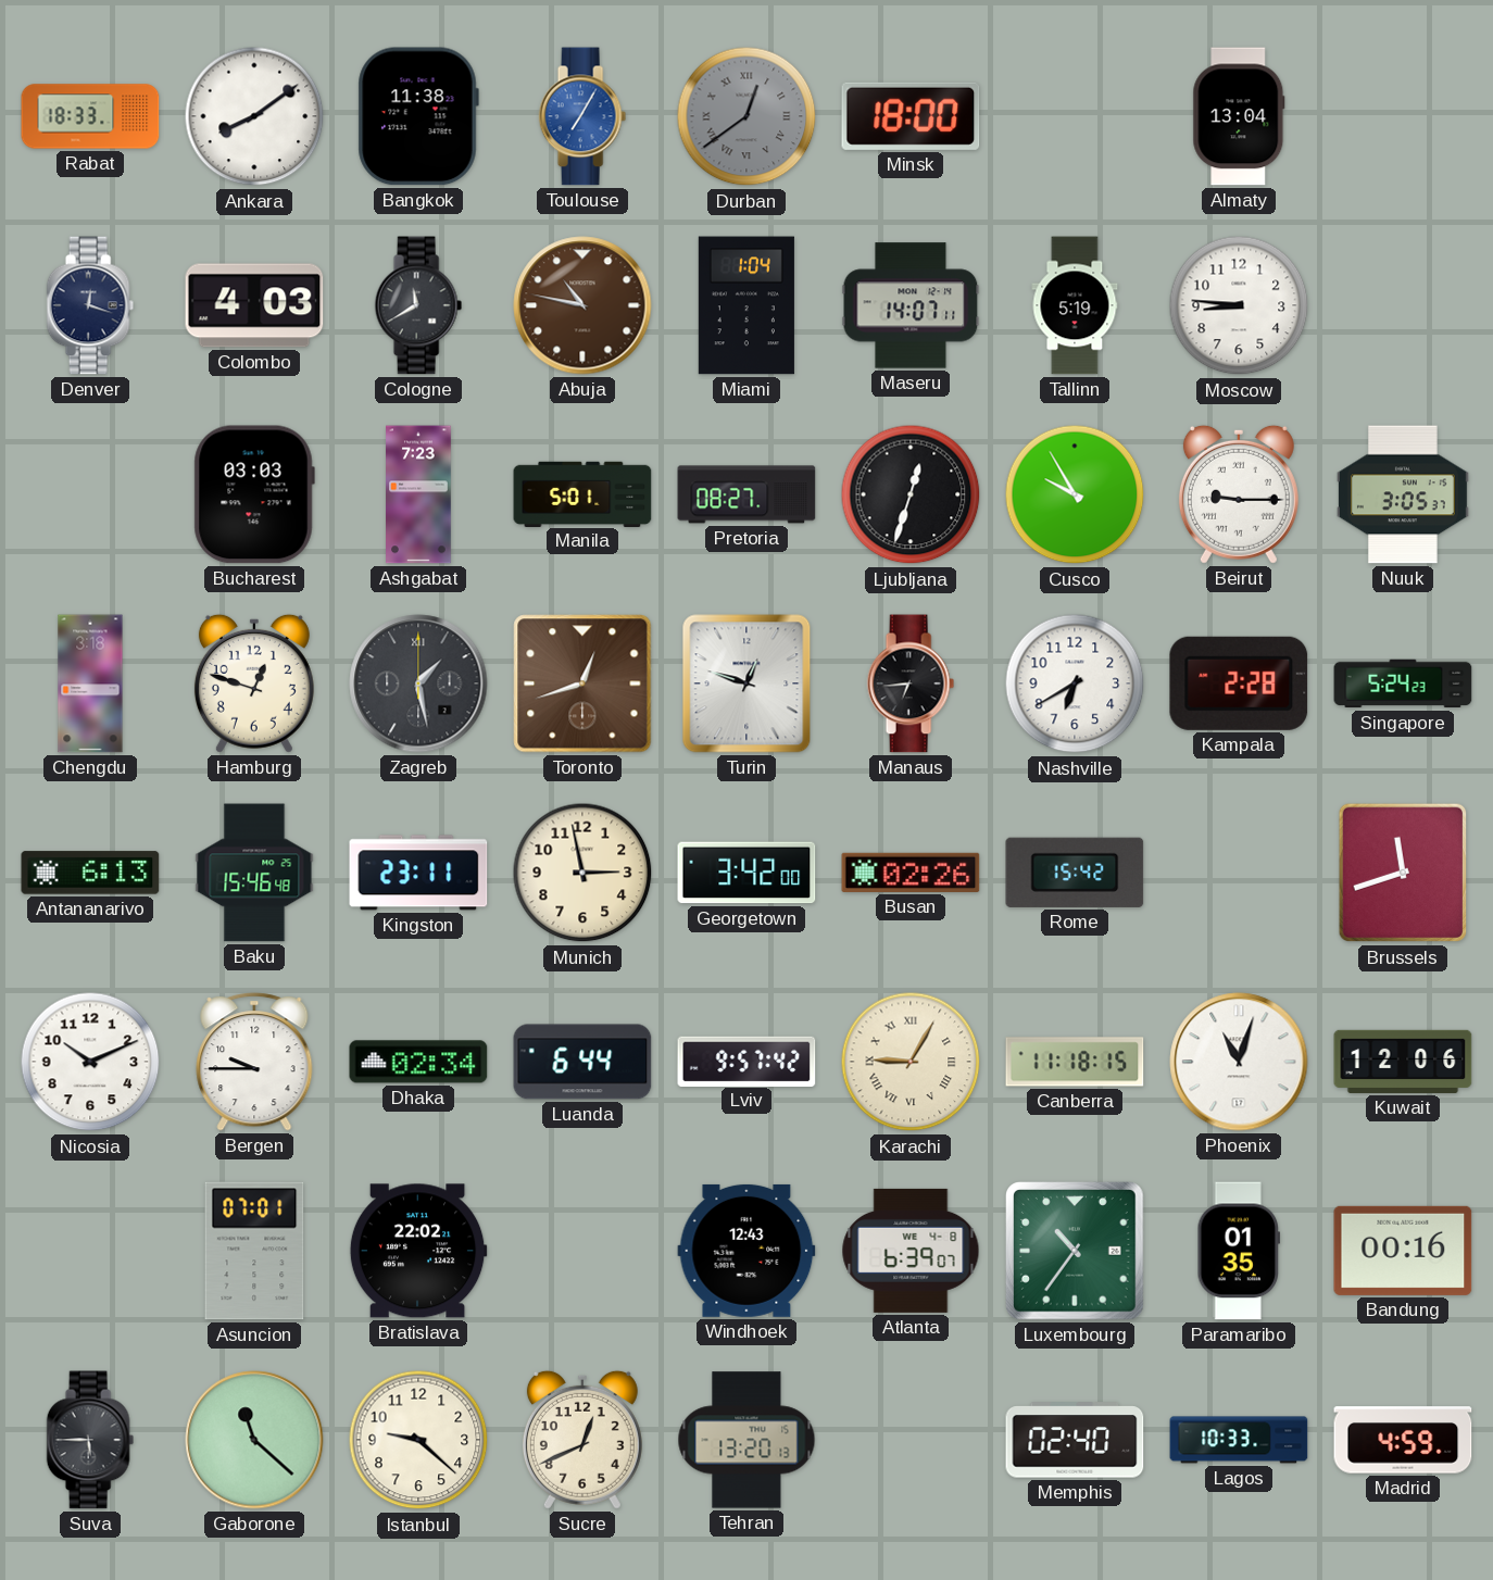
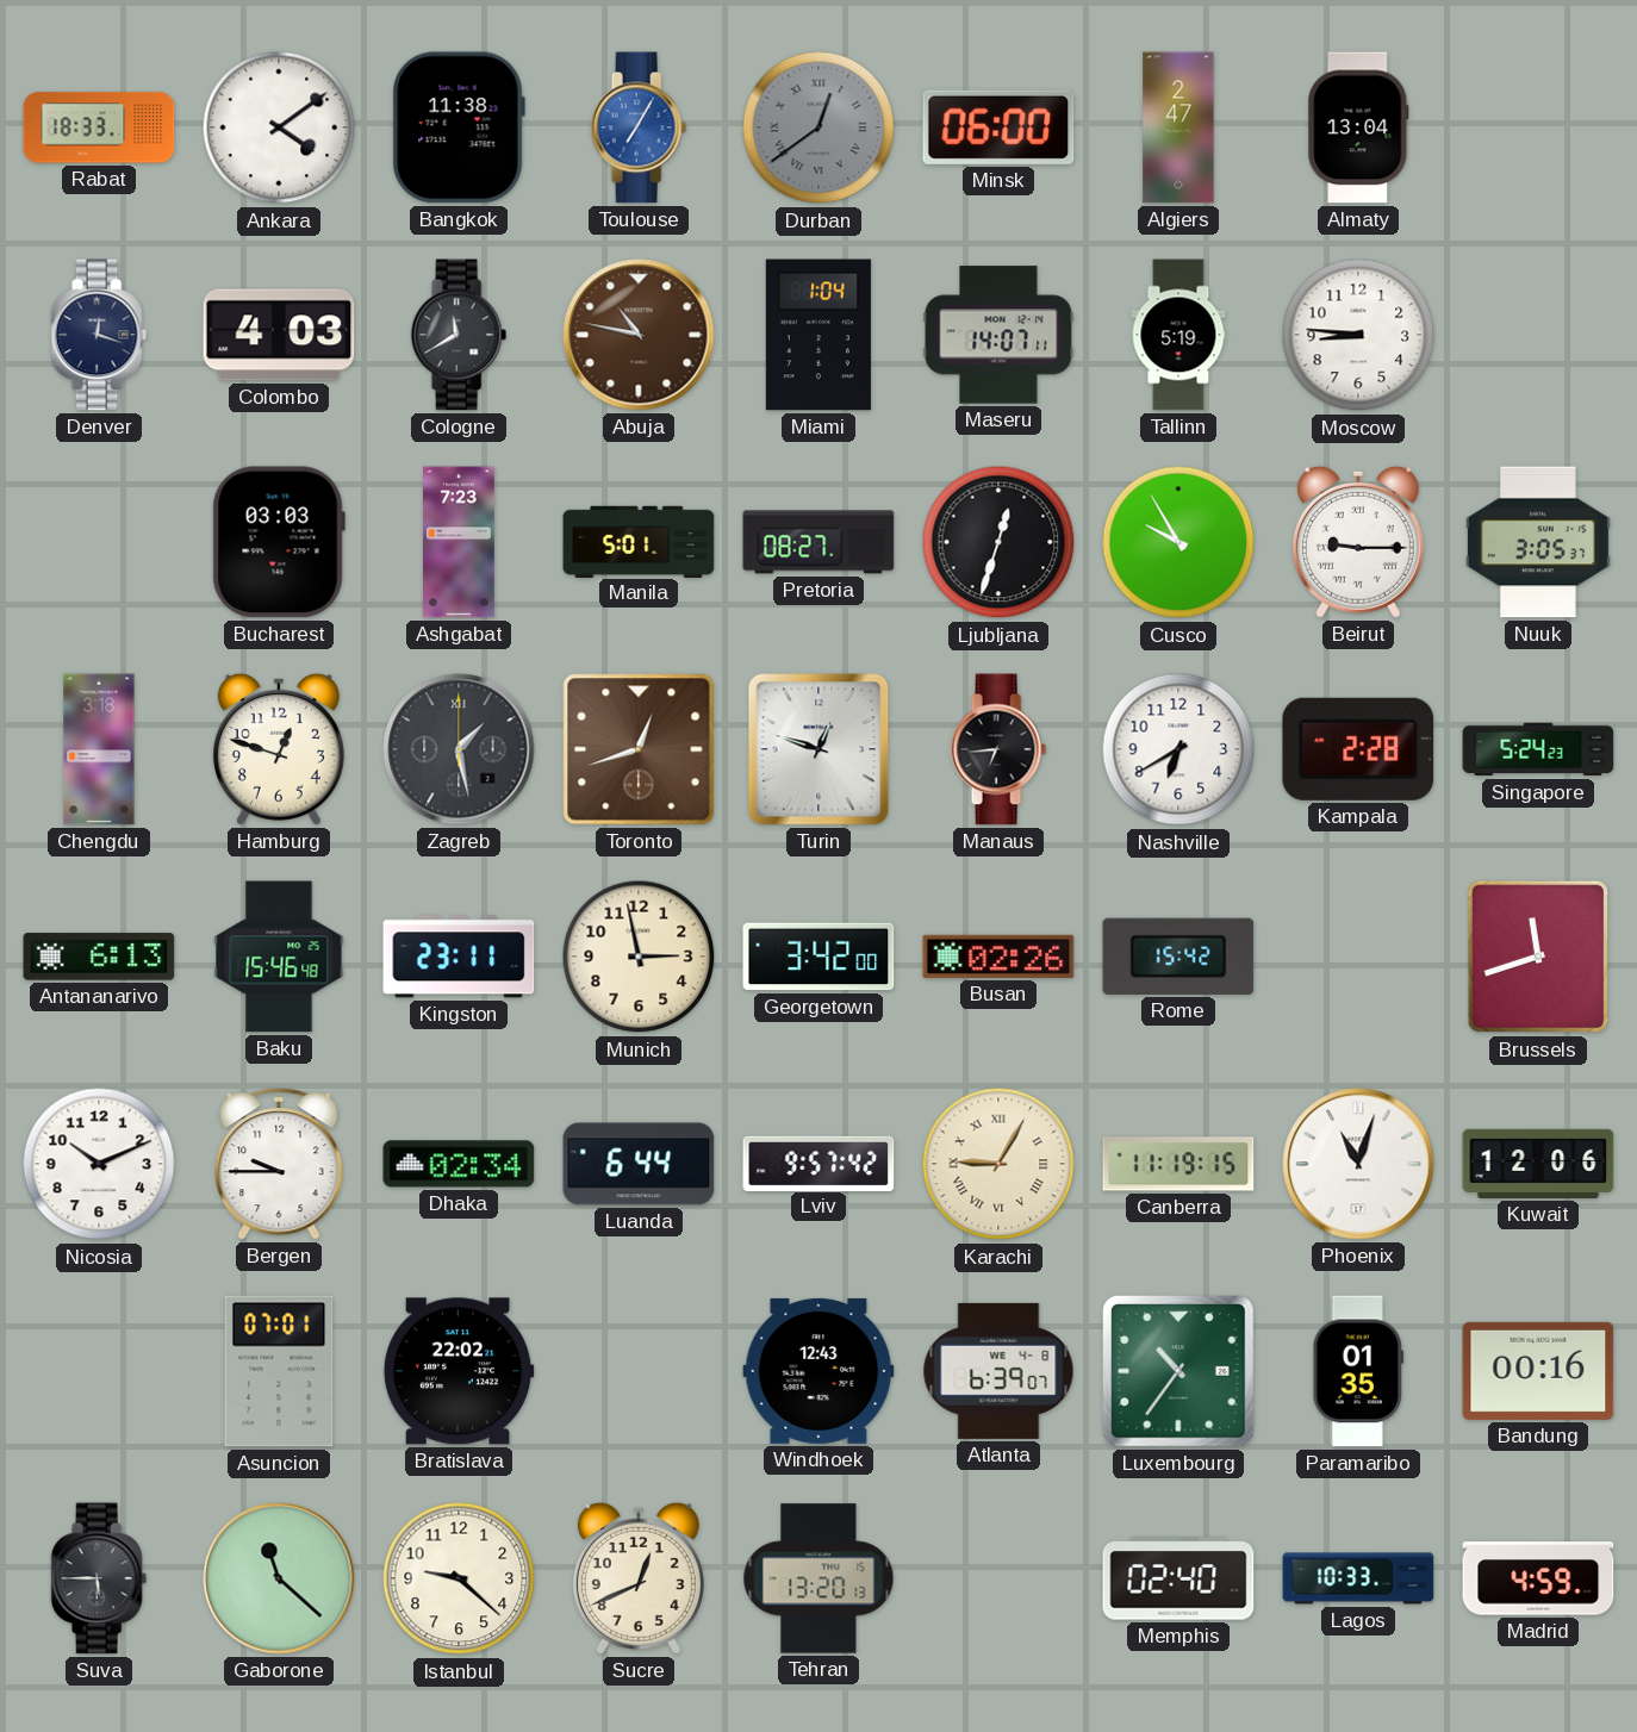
Ankara: 8:09 -> 4:09
Minsk: 18:00 -> 06:00
Algiers: none -> 2:47
Canberra: 11:18 -> 11:19
